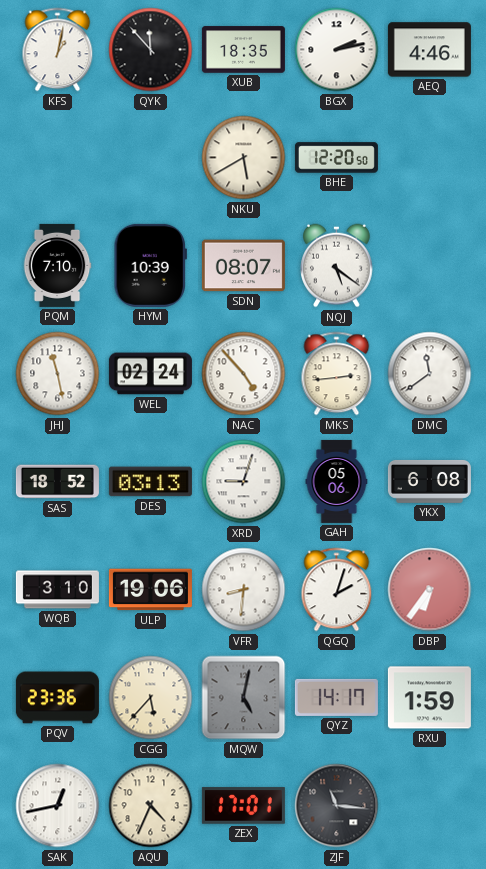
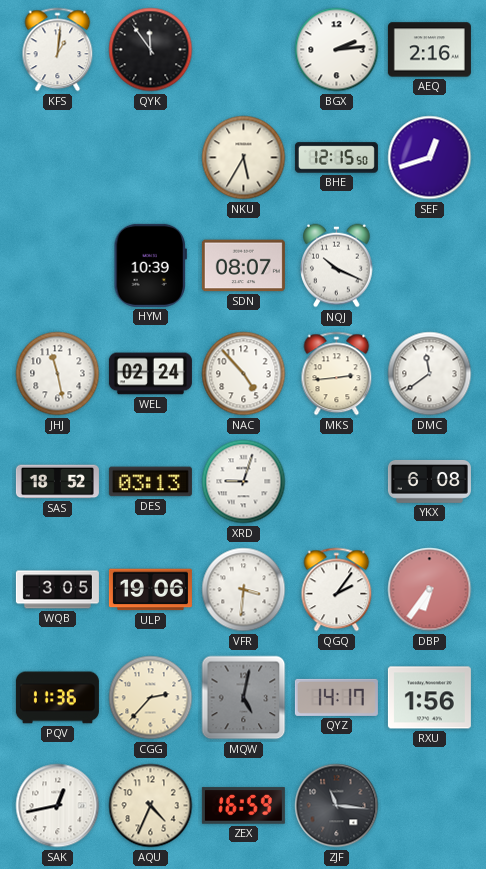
KFS: 1:02 -> 1:01
QYK: 11:53 -> 11:54
XUB: 18:35 -> none
BGX: 2:13 -> 2:14
AEQ: 4:46 -> 2:16
NKU: 5:40 -> 5:35
BHE: 12:20 -> 12:15
SEF: none -> 12:42
PQM: 7:10 -> none
NQJ: 5:21 -> 10:19
GAH: 05:06 -> none
WQB: 3:10 -> 3:05
VFR: 8:31 -> 3:31
QGQ: 2:03 -> 2:06
PQV: 23:36 -> 11:36
CGG: 5:37 -> 2:37
RXU: 1:59 -> 1:56
ZEX: 17:01 -> 16:59
